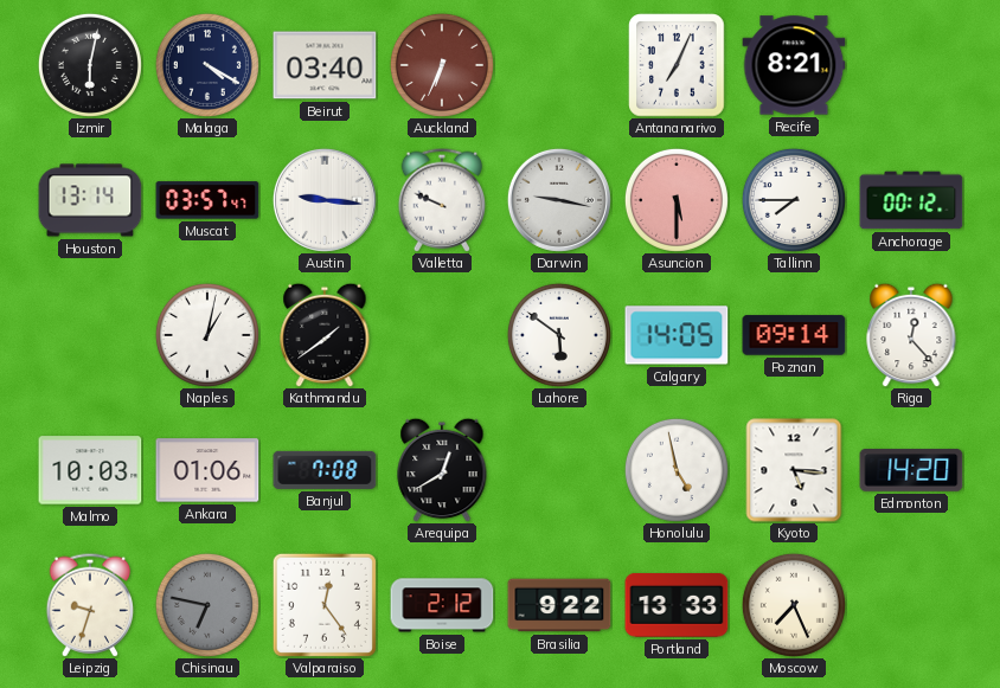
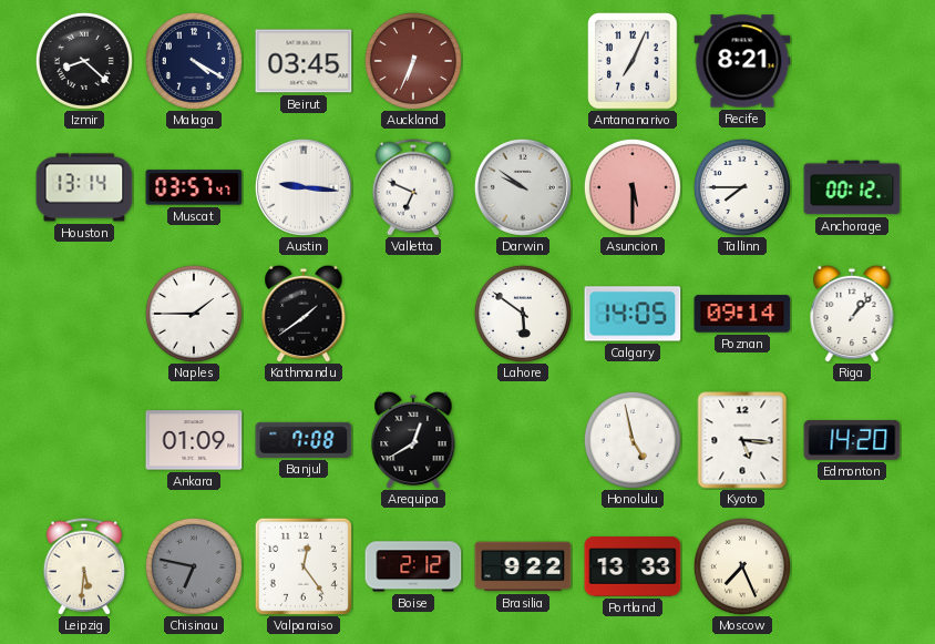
Izmir: 6:02 -> 8:22
Beirut: 03:40 -> 03:45
Valletta: 9:49 -> 6:49
Darwin: 9:17 -> 9:51
Naples: 1:02 -> 1:45
Riga: 12:23 -> 1:07
Malmo: 10:03 -> none
Ankara: 01:06 -> 01:09
Leipzig: 9:33 -> 5:31
